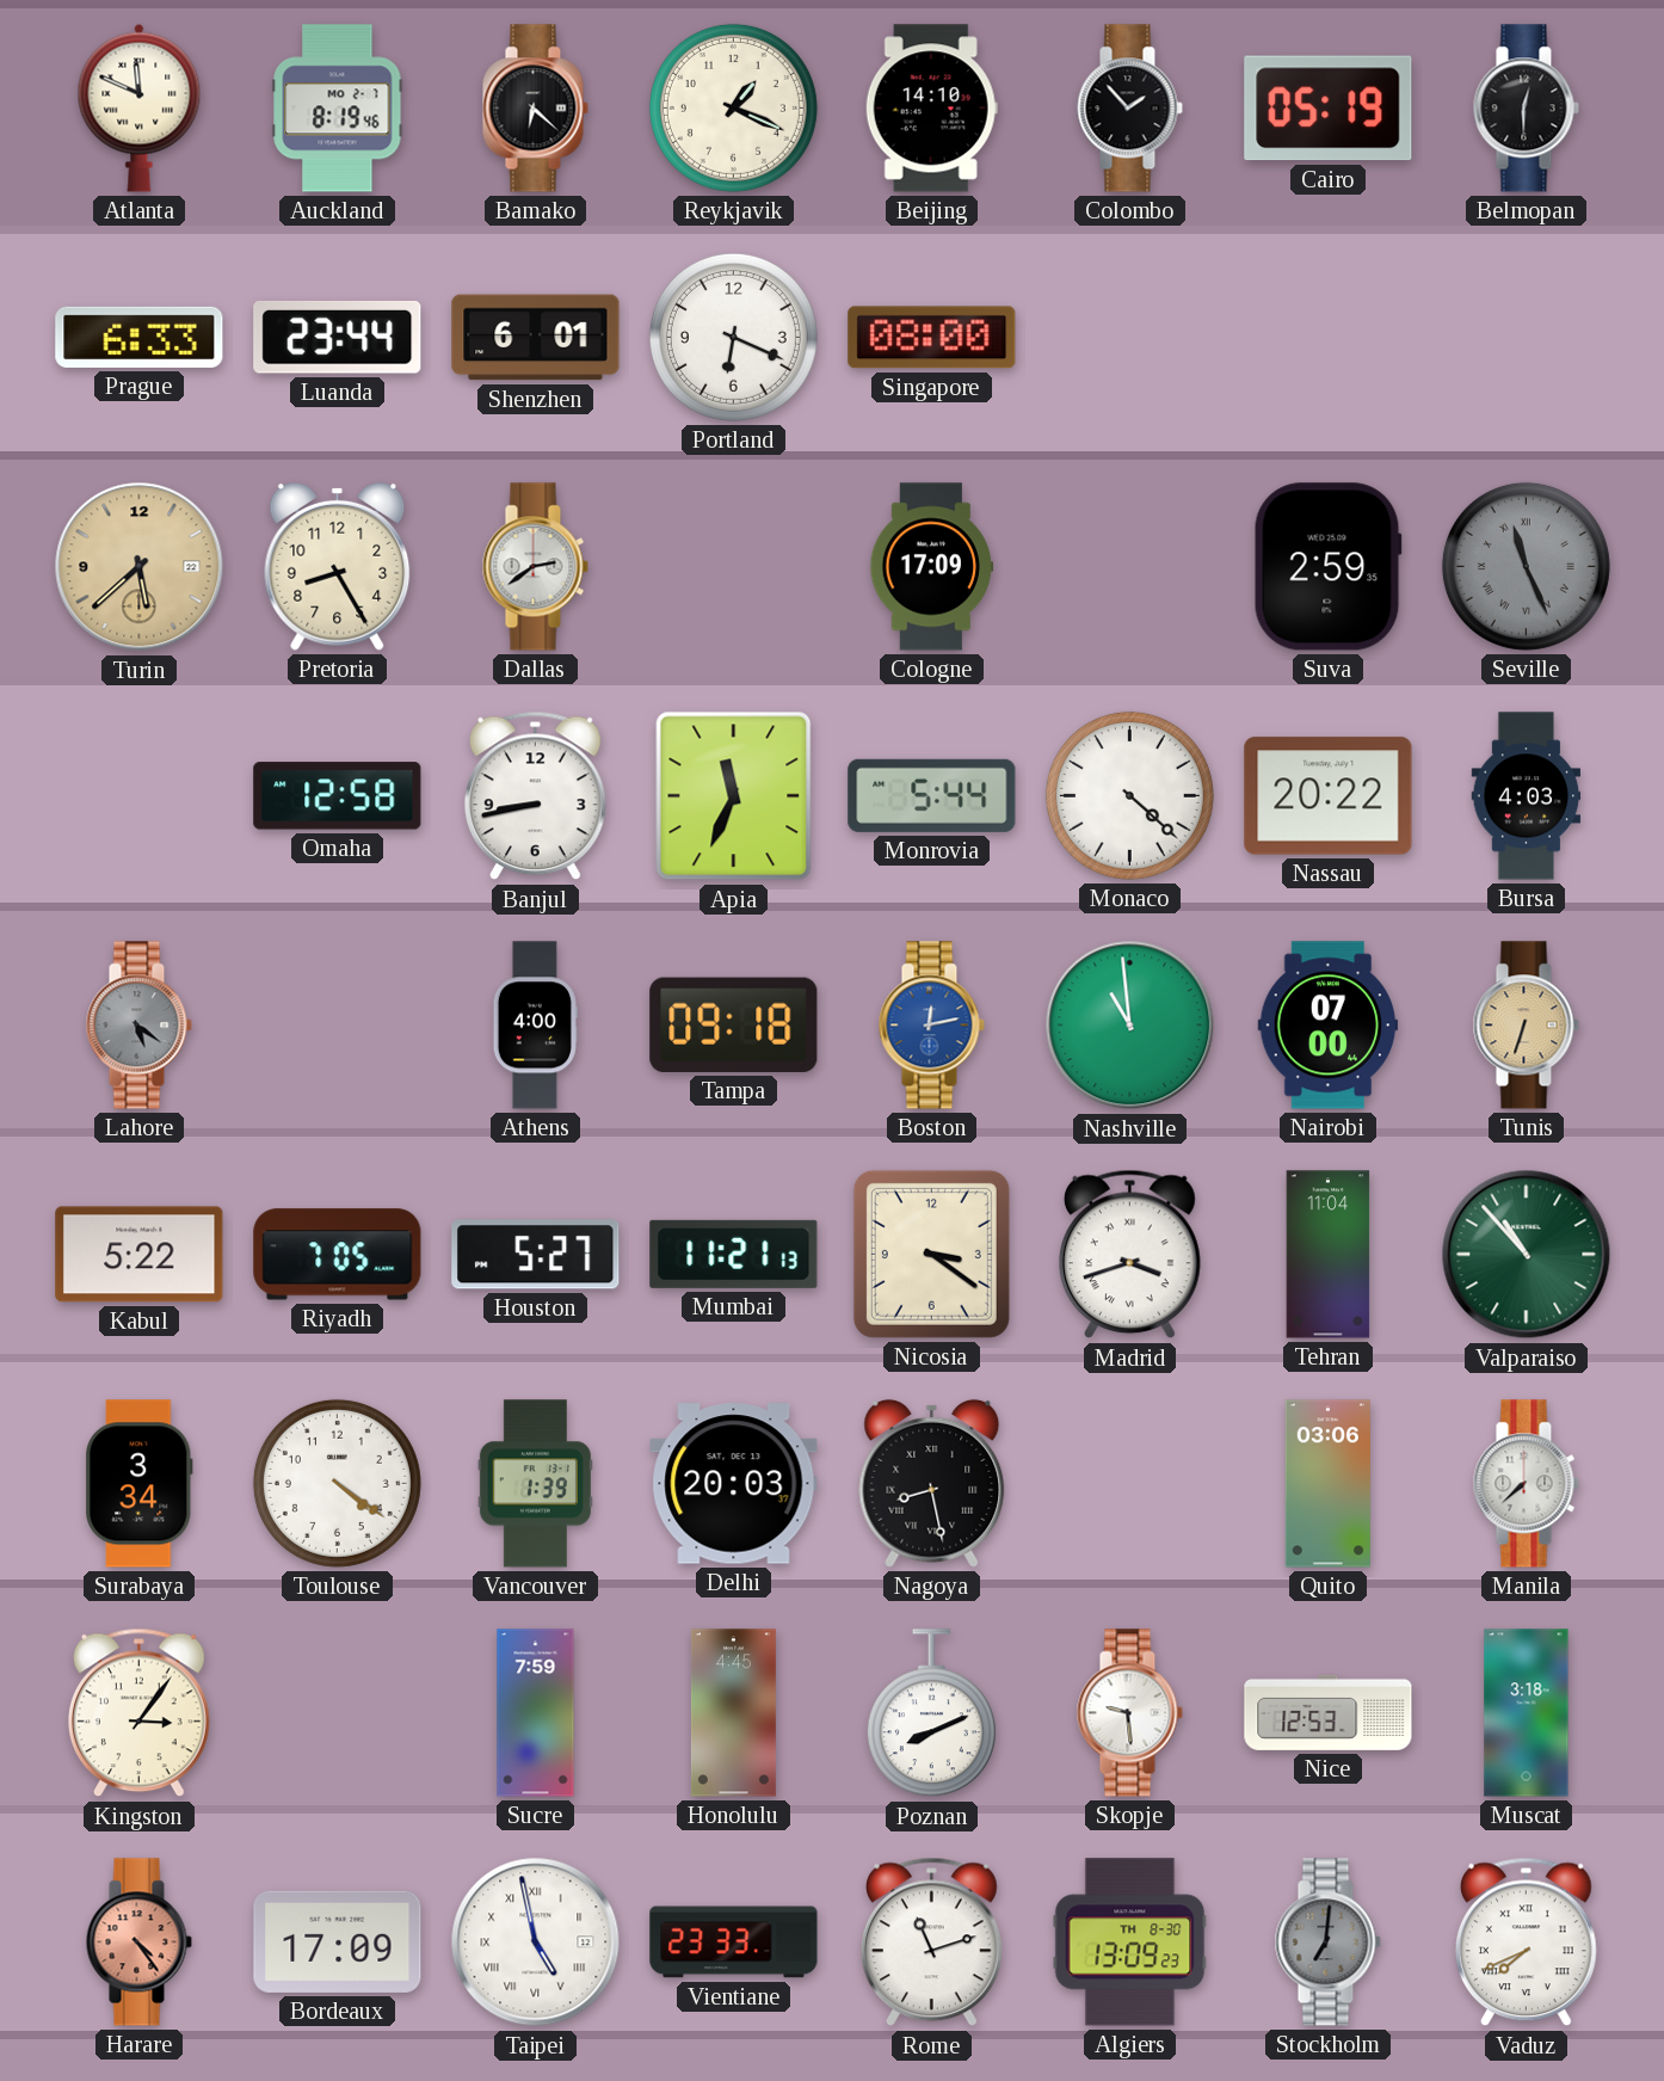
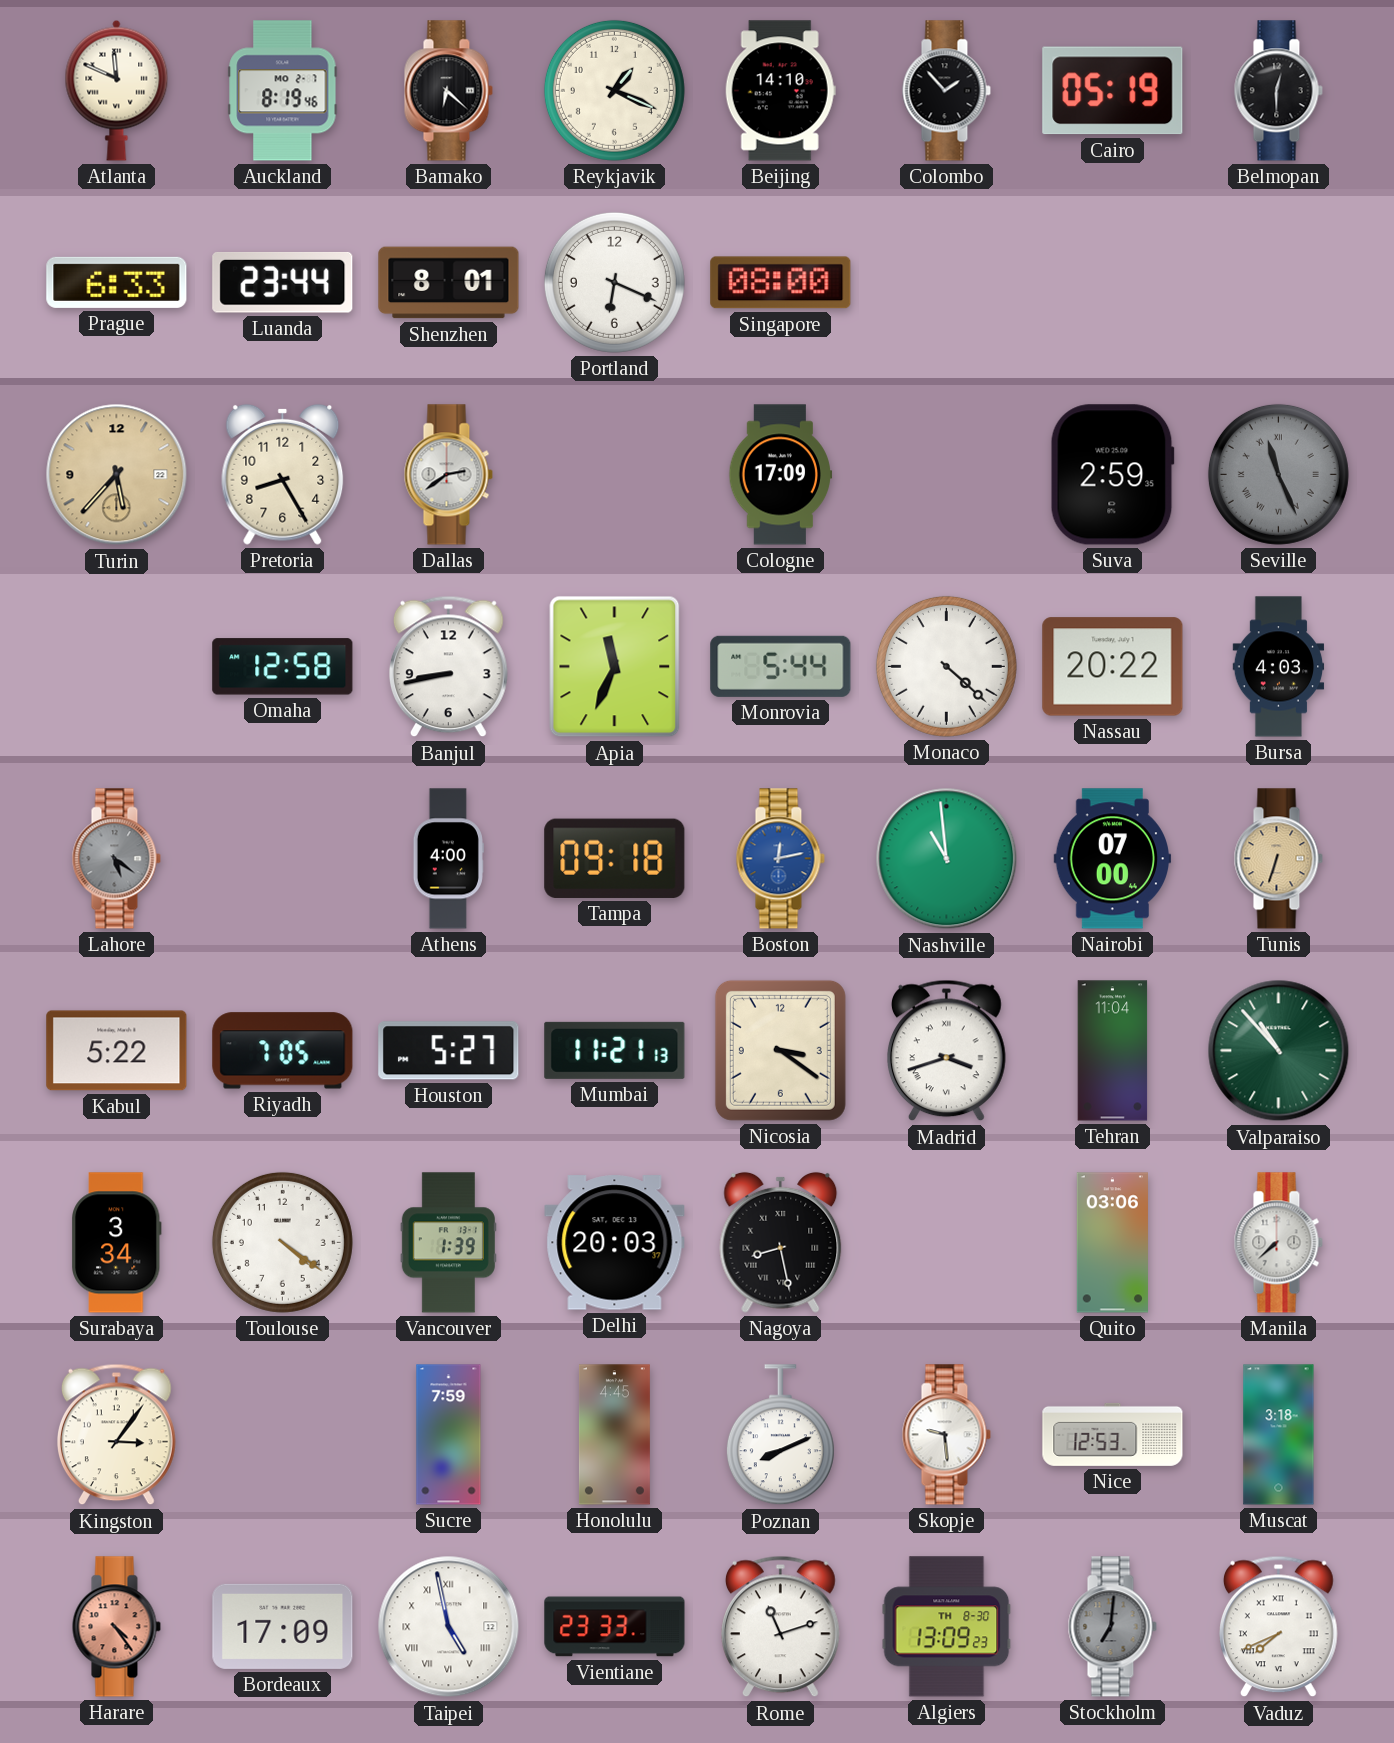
Shenzhen: 6:01 -> 8:01
Turin: 5:38 -> 5:37
